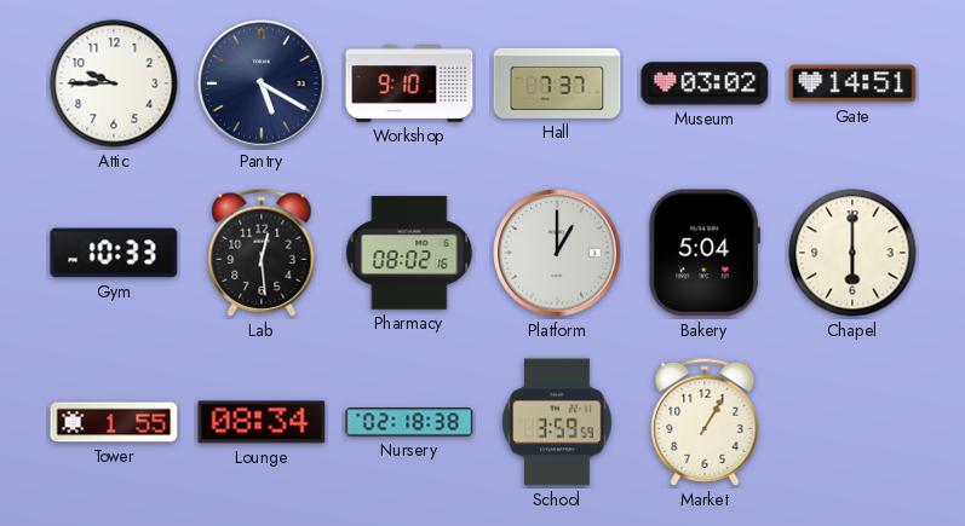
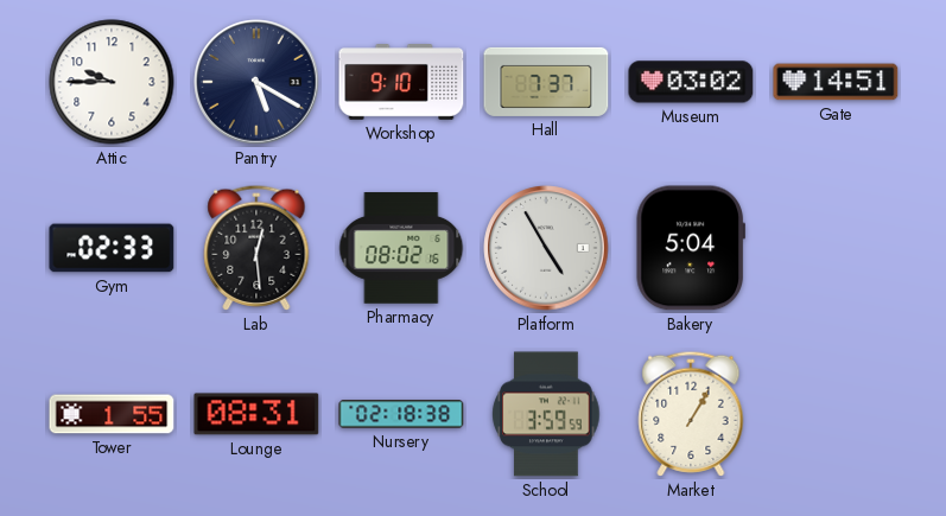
Gym: 10:33 -> 02:33
Platform: 1:00 -> 4:55
Chapel: 6:00 -> none
Lounge: 08:34 -> 08:31
